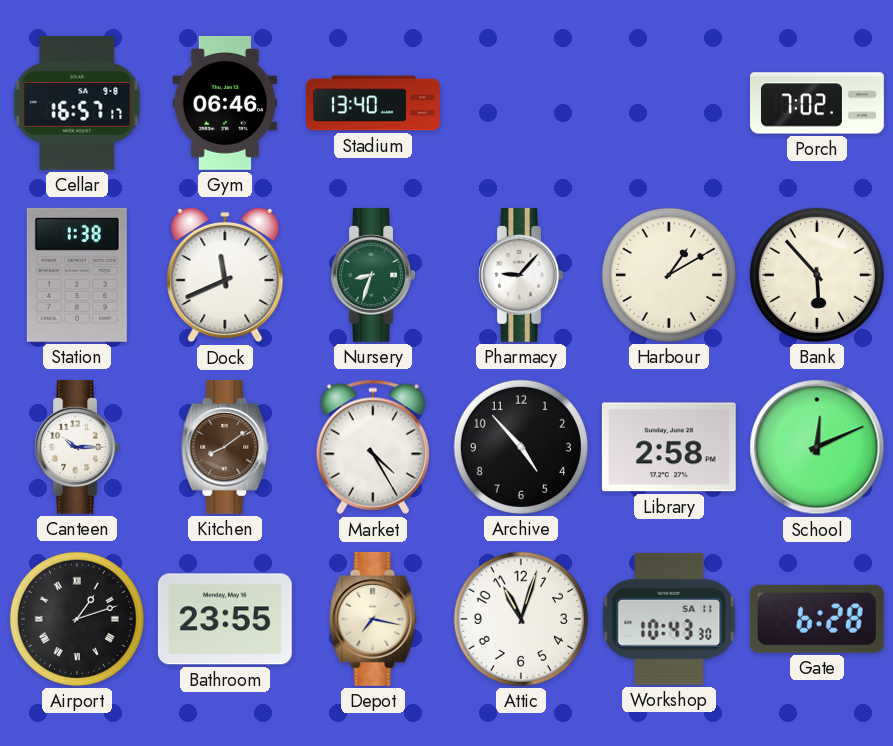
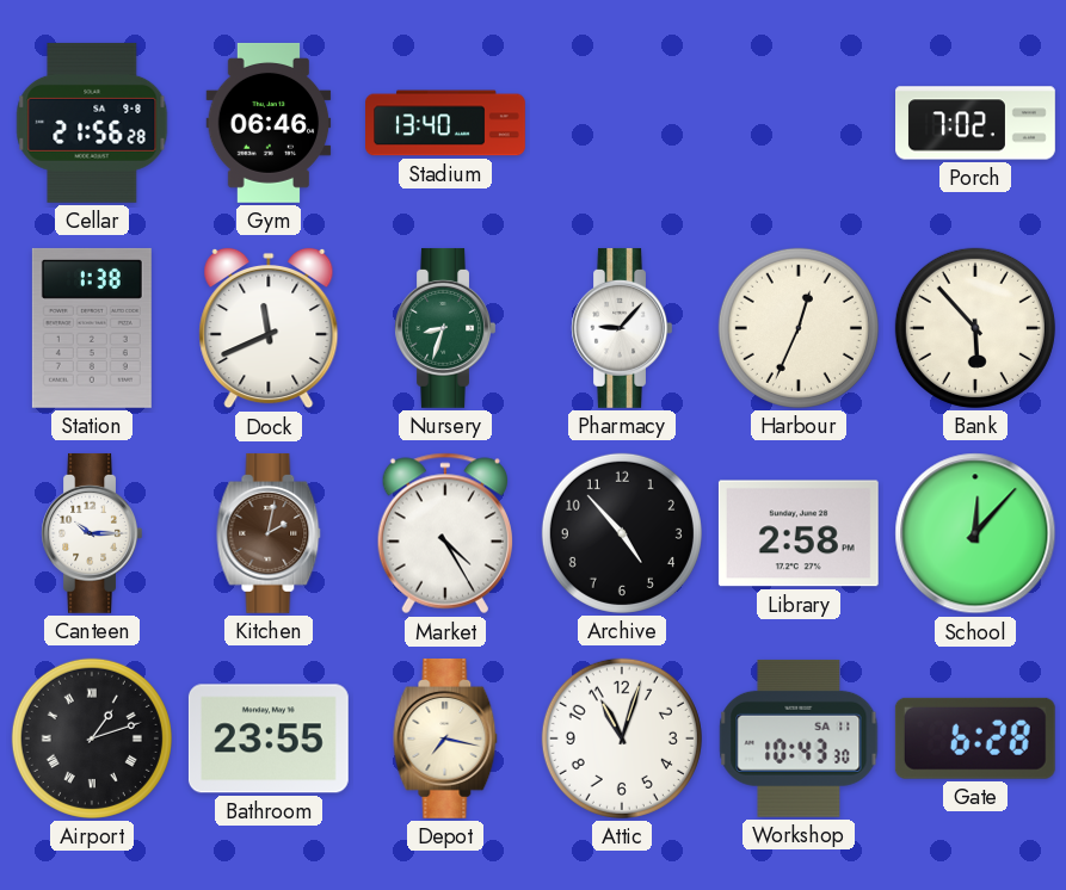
Cellar: 16:57 -> 21:56
Harbour: 1:10 -> 12:34
Kitchen: 8:09 -> 2:02
School: 12:11 -> 12:07
